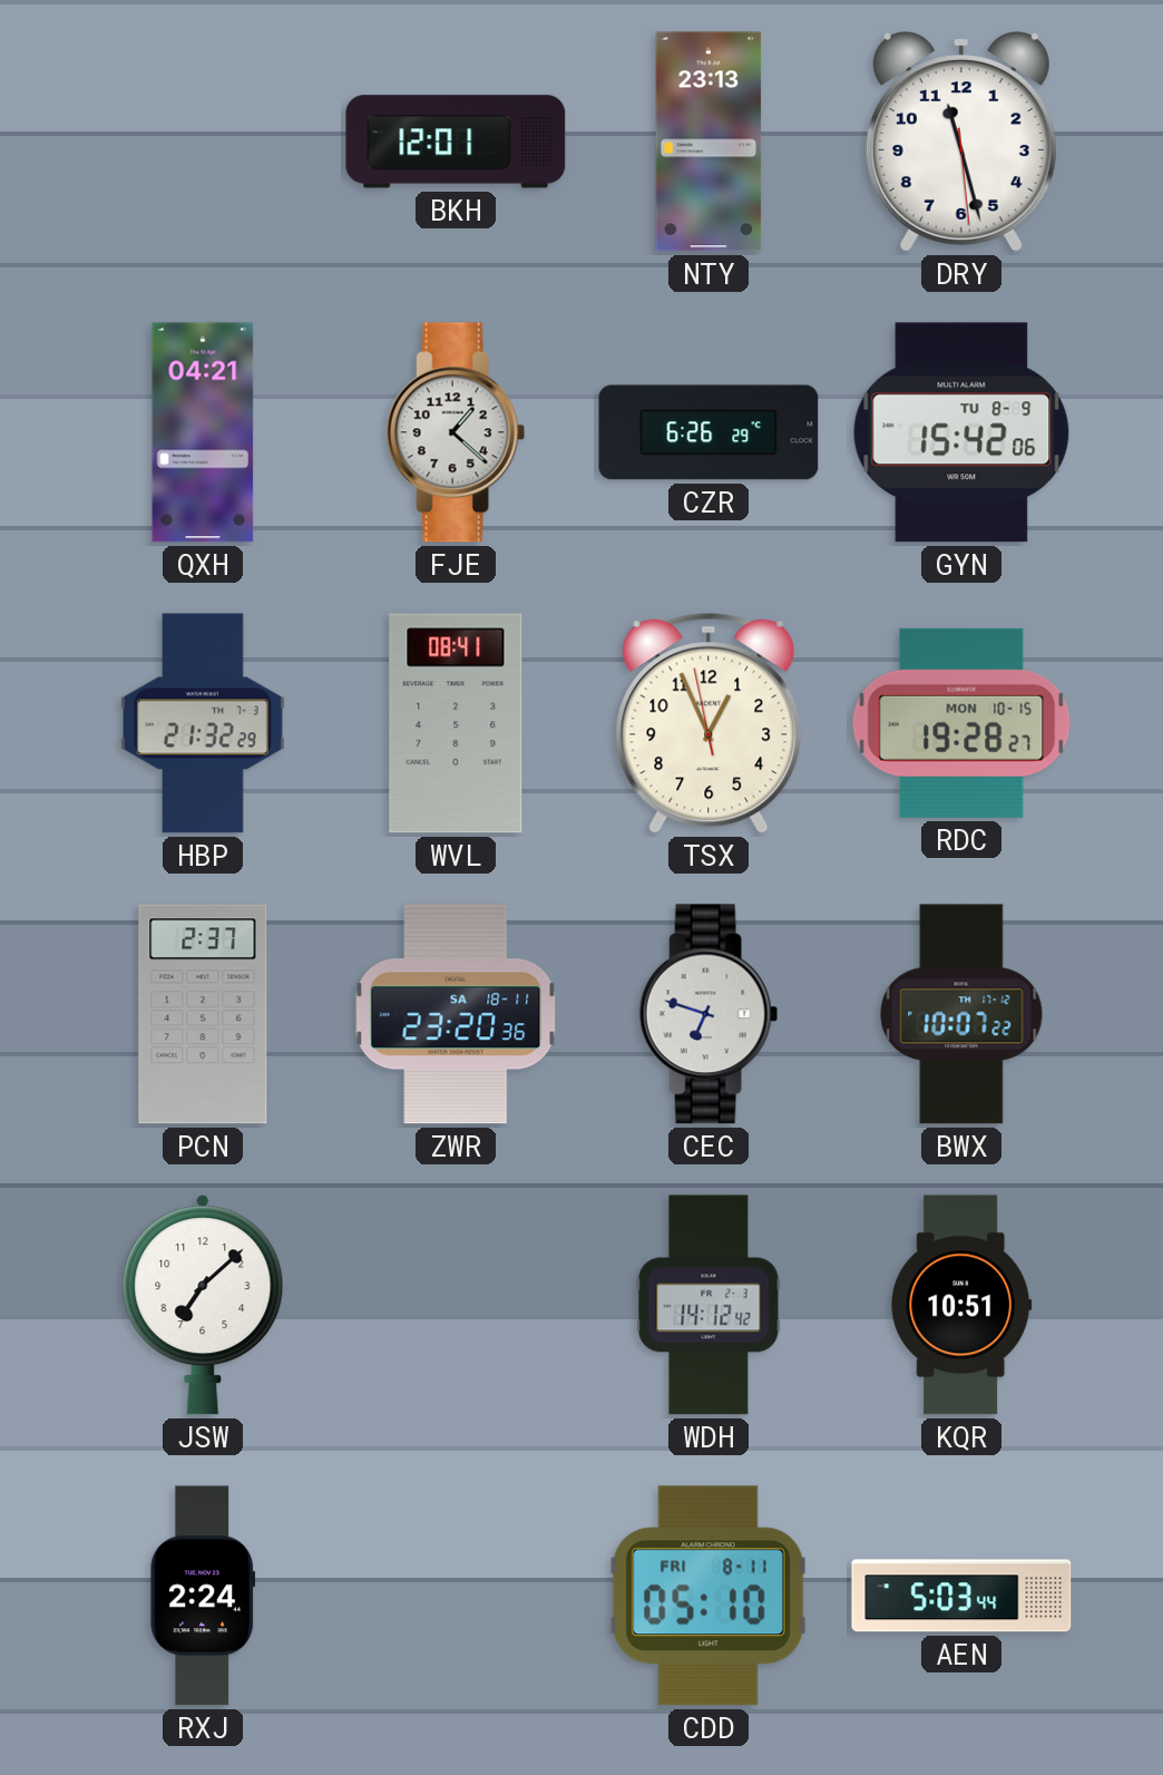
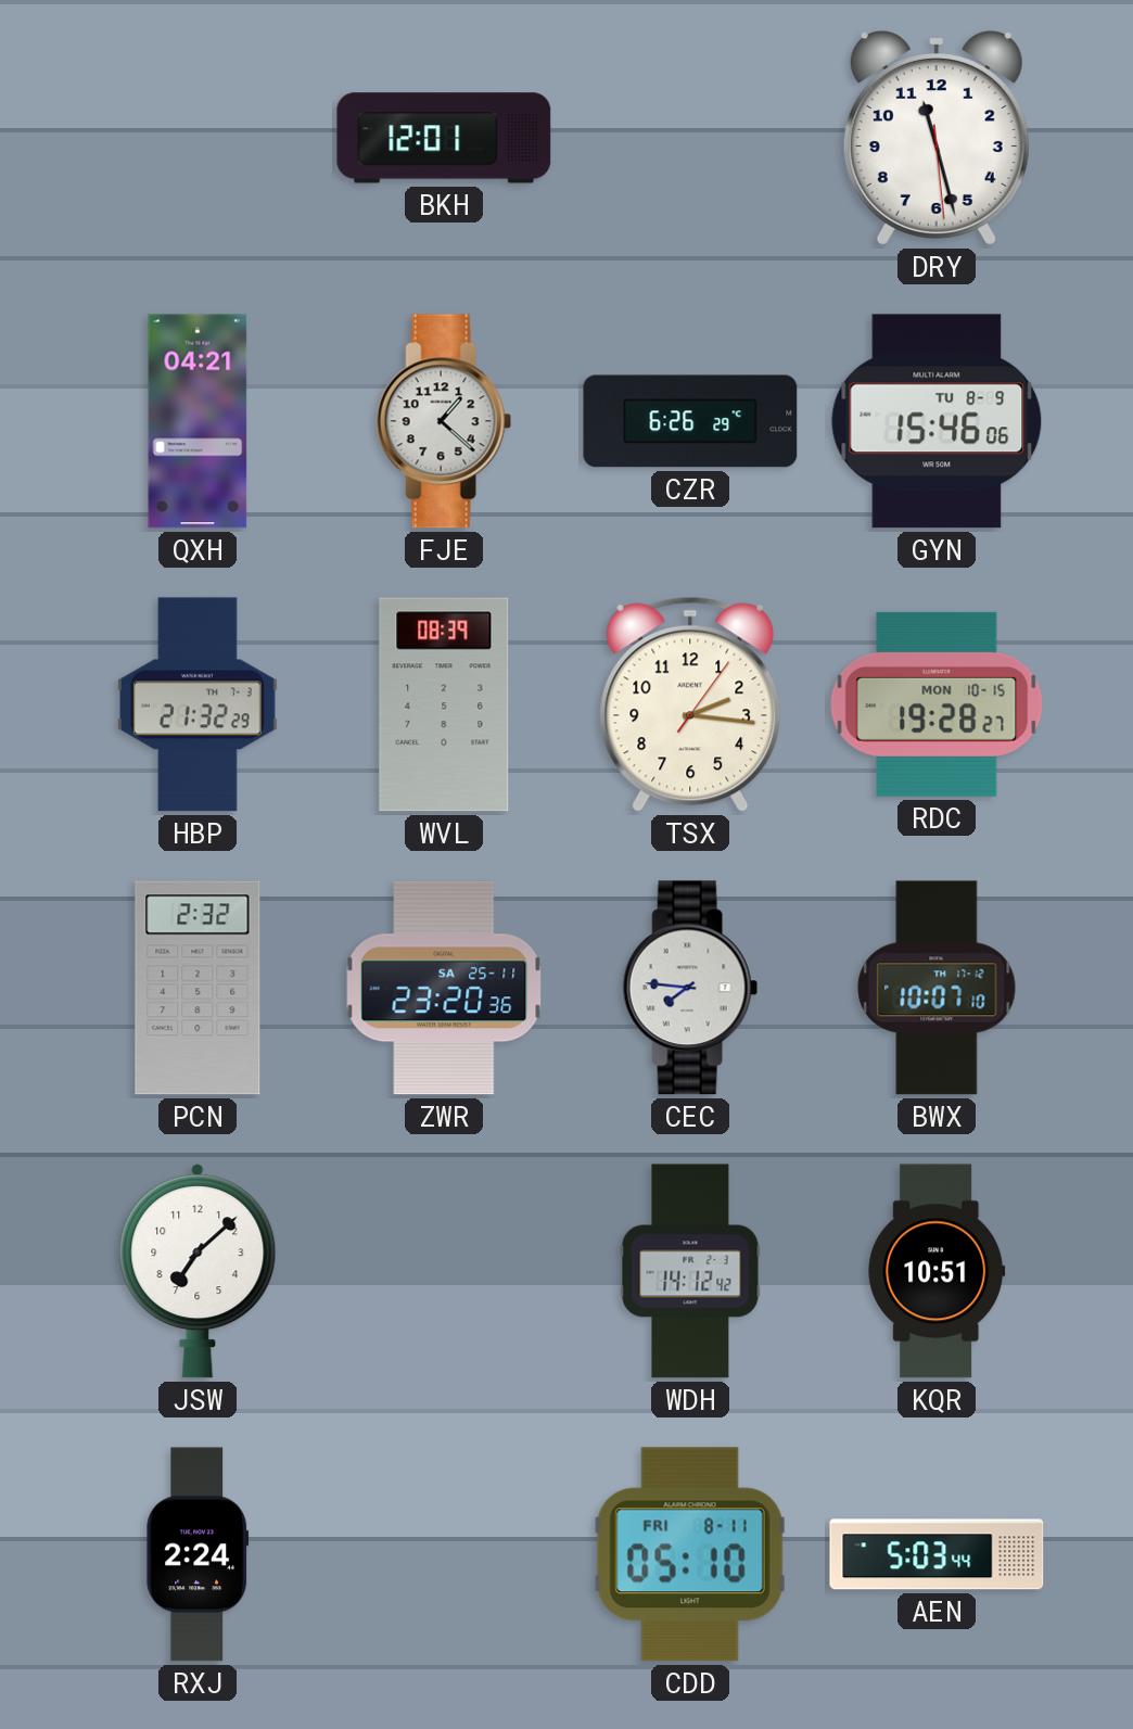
NTY: 23:13 -> none
GYN: 15:42 -> 15:46
WVL: 08:41 -> 08:39
TSX: 12:55 -> 2:16
PCN: 2:37 -> 2:32
ZWR date: SA 18-11 -> SA 25-11
CEC: 6:48 -> 7:46
BWX: 10:07:22 -> 10:07:10
